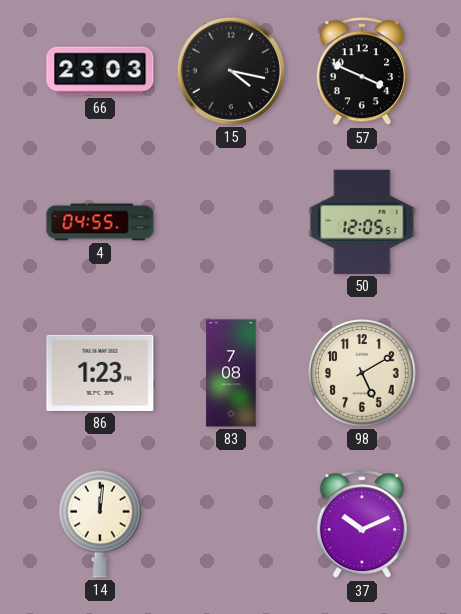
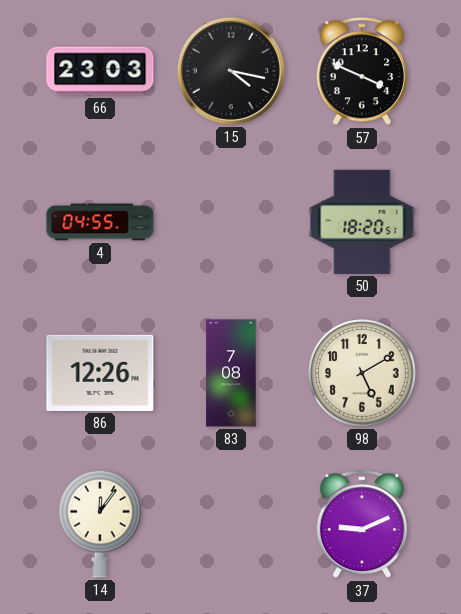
50: 12:05 -> 18:20
86: 1:23 -> 12:26
14: 12:01 -> 12:06
37: 10:11 -> 9:11
